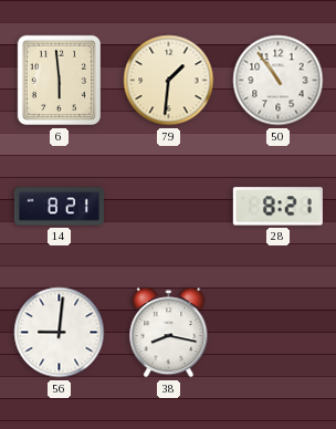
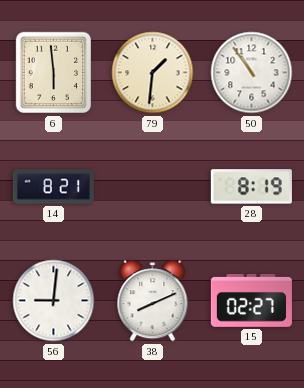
28: 8:21 -> 8:19
38: 8:17 -> 8:11
15: none -> 02:27
